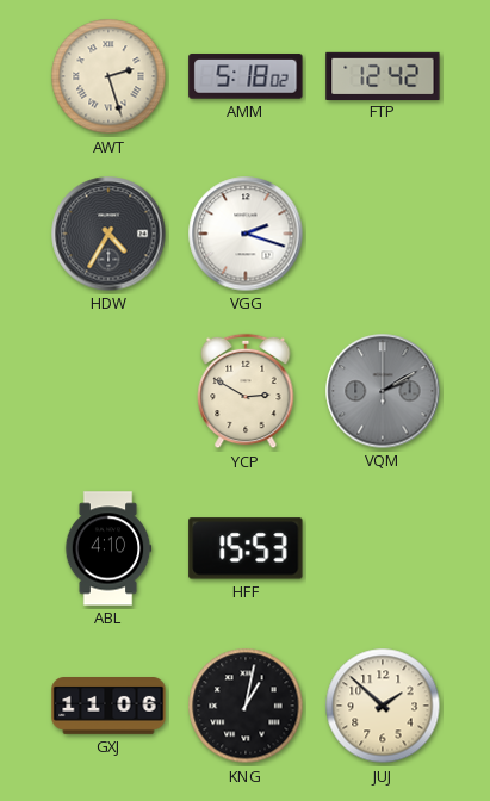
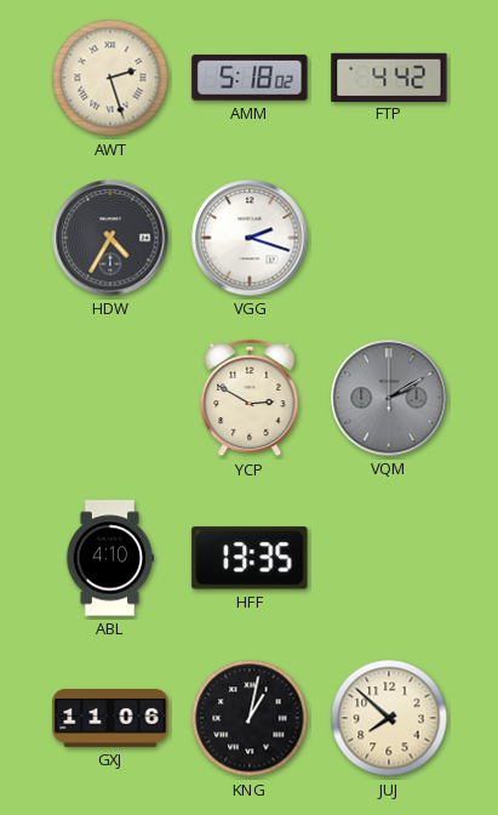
FTP: 12:42 -> 4:42
HFF: 15:53 -> 13:35
JUJ: 1:52 -> 7:52
